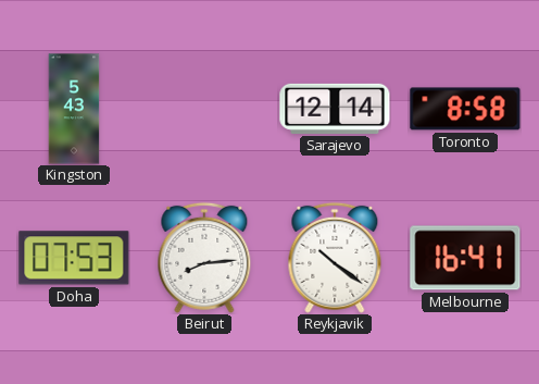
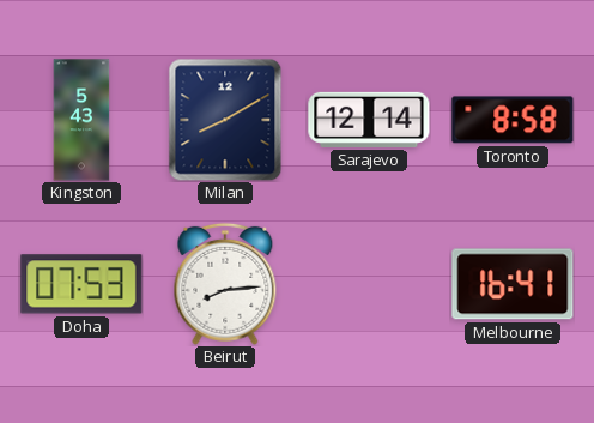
Milan: none -> 8:10
Reykjavik: 10:21 -> none
